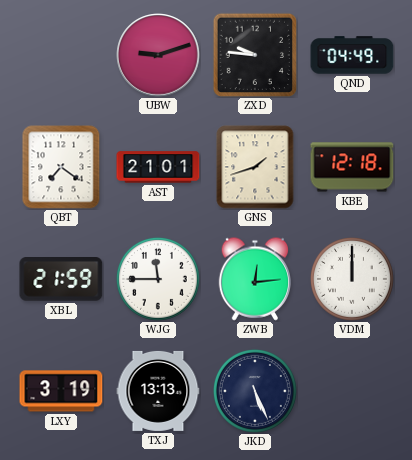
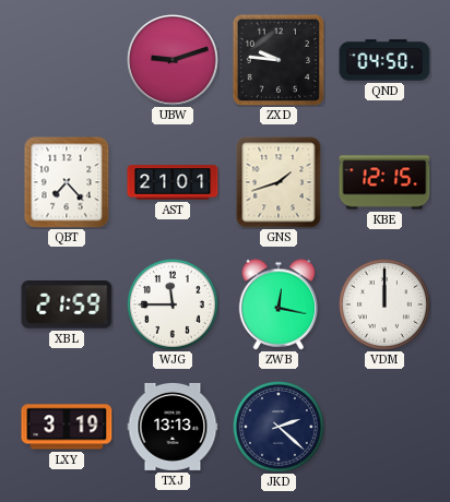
QND: 04:49 -> 04:50
QBT: 7:21 -> 7:23
KBE: 12:18 -> 12:15
ZWB: 12:14 -> 12:17
JKD: 5:26 -> 2:22
